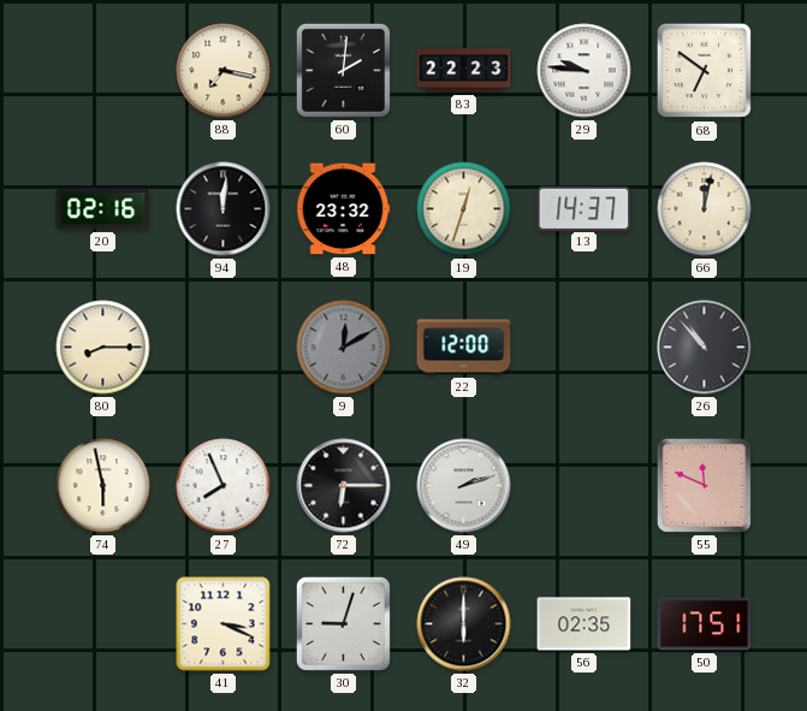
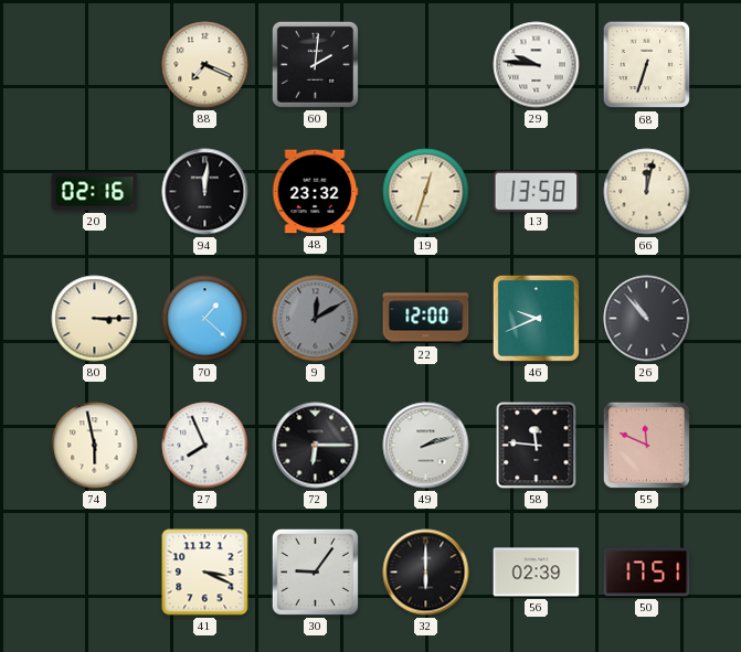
88: 7:17 -> 7:19
83: 22:23 -> none
68: 6:51 -> 6:33
13: 14:37 -> 13:58
80: 8:15 -> 3:15
70: none -> 1:22
46: none -> 9:41
58: none -> 11:46
30: 9:03 -> 9:06
56: 02:35 -> 02:39
